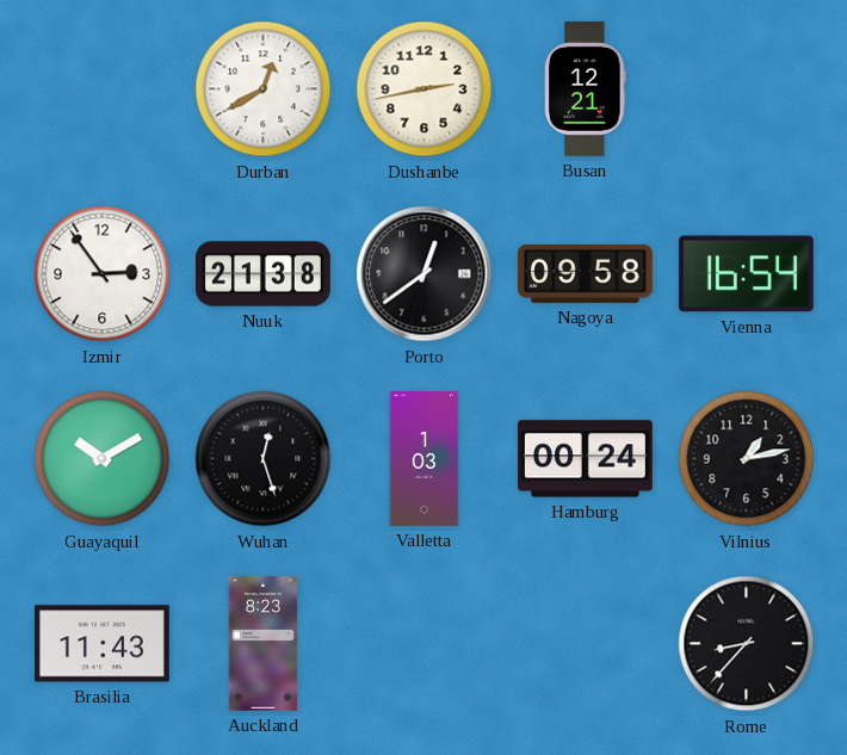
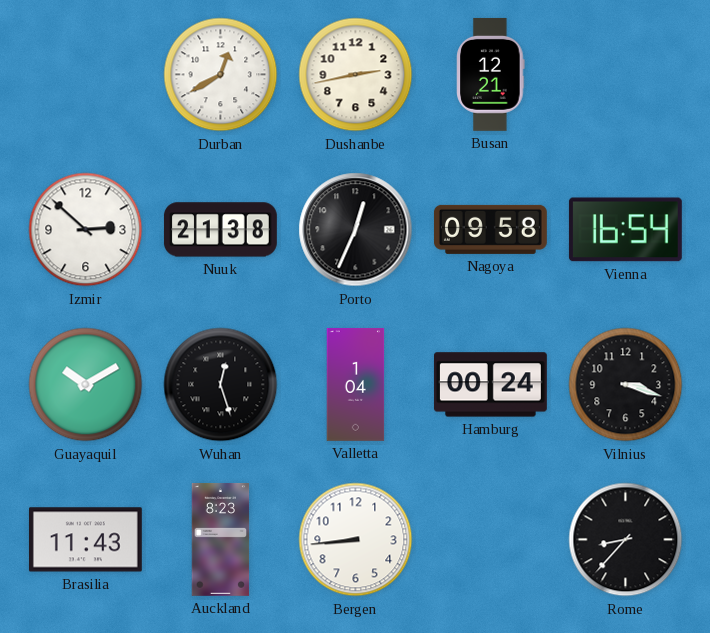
Izmir: 2:54 -> 2:52
Porto: 12:39 -> 12:34
Valletta: 1:03 -> 1:04
Vilnius: 1:13 -> 3:18
Bergen: none -> 8:44
